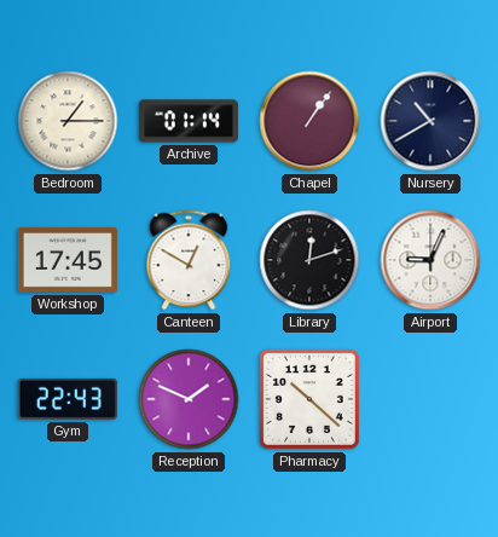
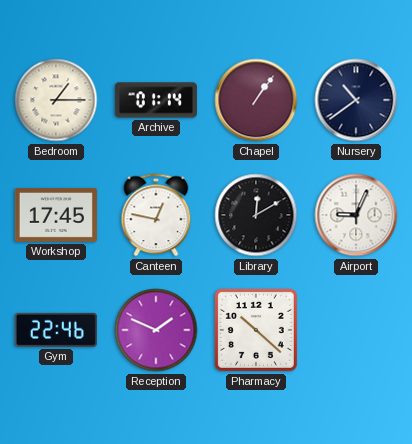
Nursery: 10:40 -> 10:39
Canteen: 12:50 -> 12:47
Library: 12:12 -> 12:10
Gym: 22:43 -> 22:46
